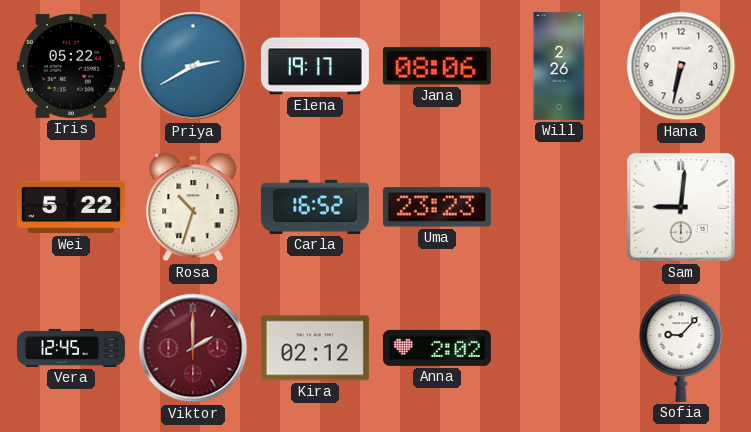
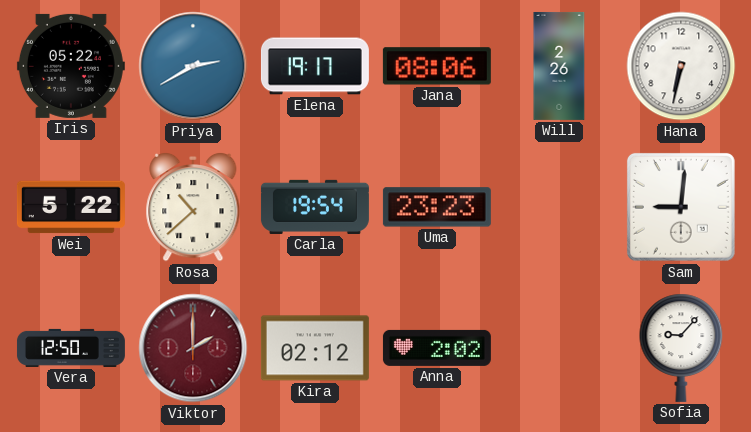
Rosa: 10:33 -> 10:38
Carla: 16:52 -> 19:54
Vera: 12:45 -> 12:50
